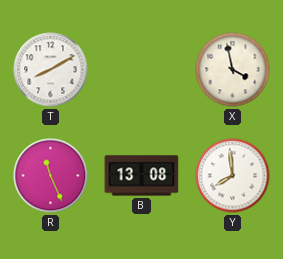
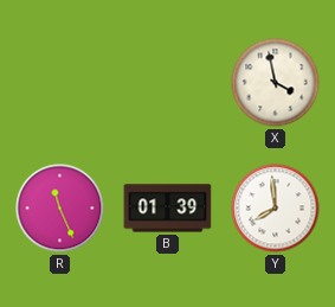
T: 8:10 -> none
B: 13:08 -> 01:39
